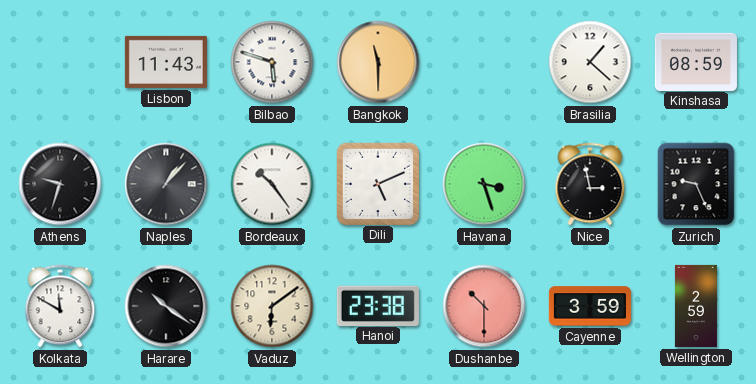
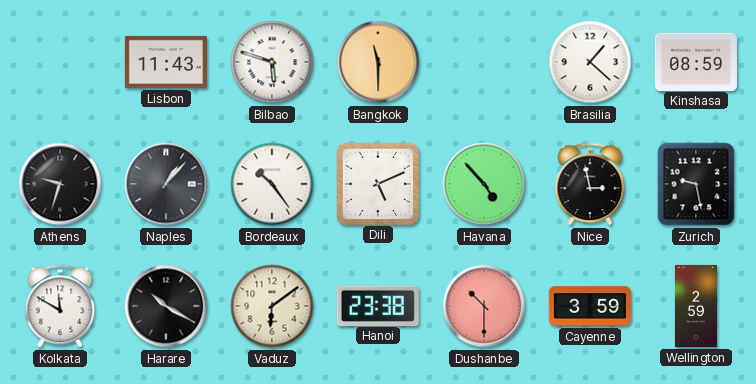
Havana: 3:27 -> 4:53
Zurich: 9:26 -> 9:28
Harare: 10:21 -> 10:20
